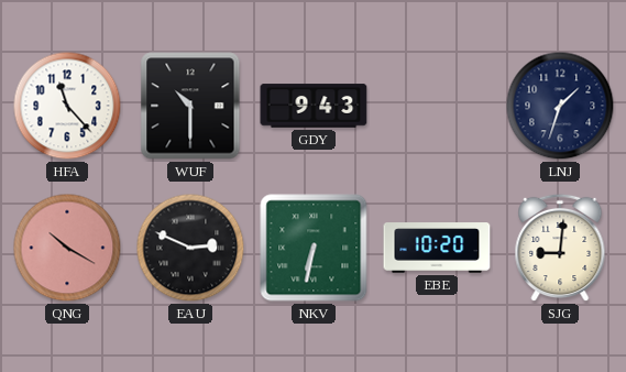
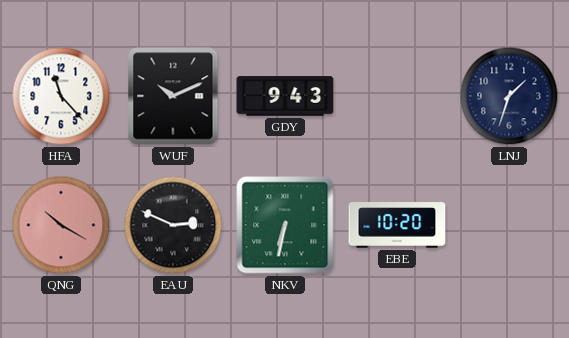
WUF: 10:30 -> 10:11
SJG: 9:01 -> none
